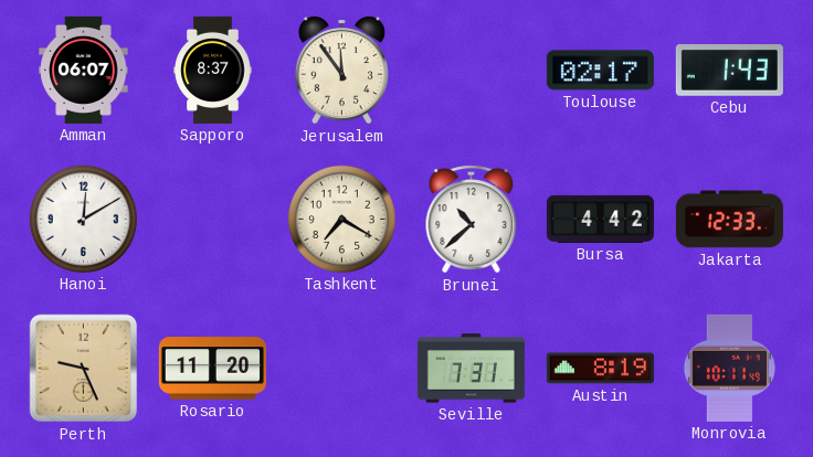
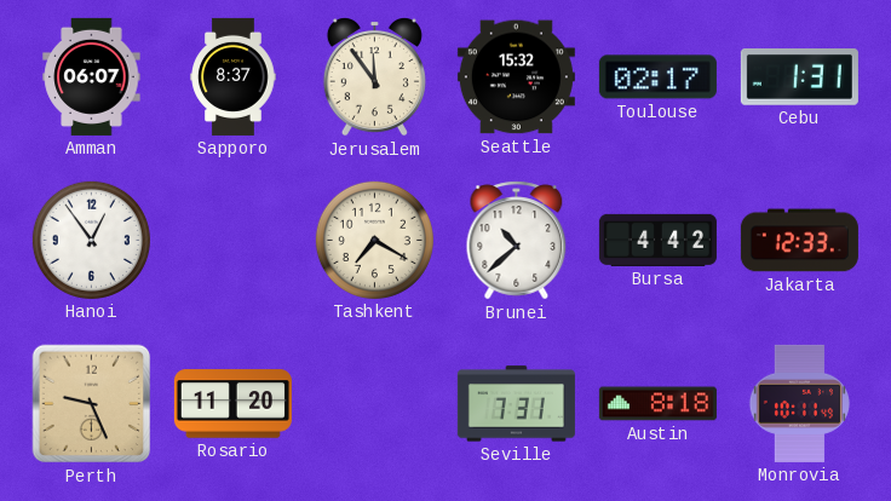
Seattle: none -> 15:32
Cebu: 1:43 -> 1:31
Hanoi: 12:10 -> 12:54
Austin: 8:19 -> 8:18
